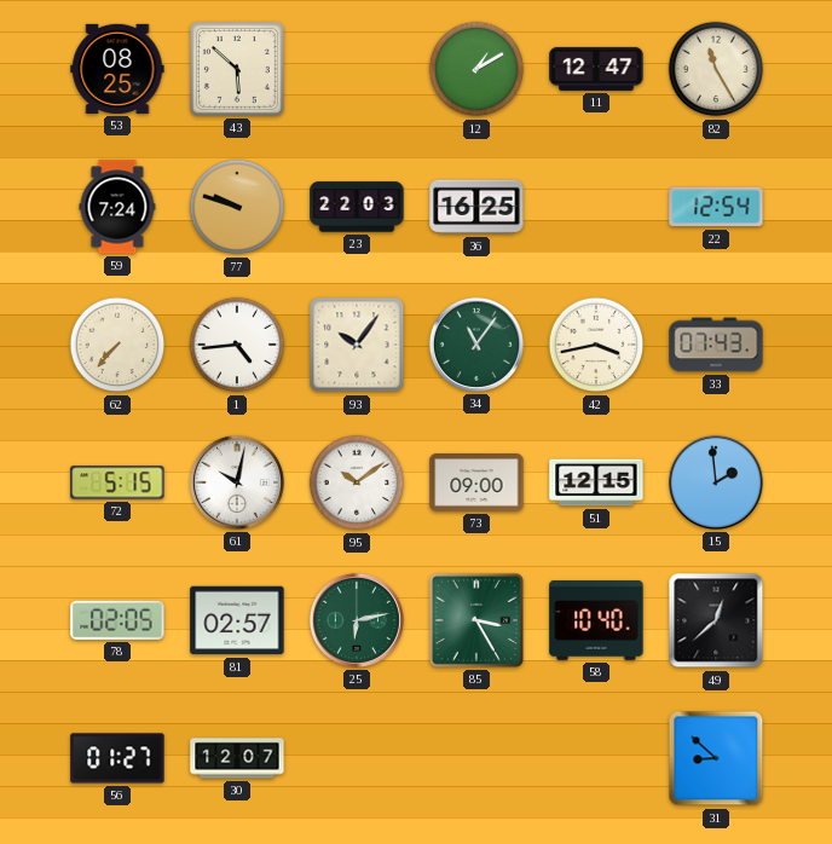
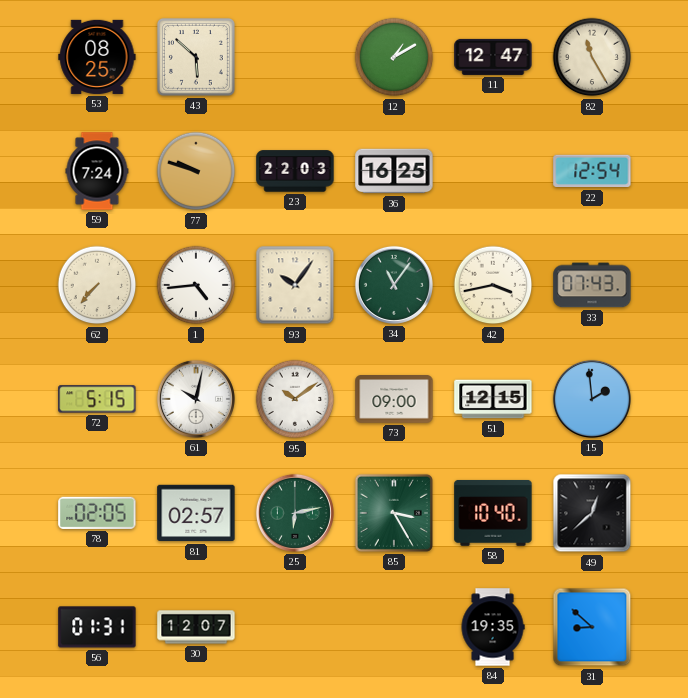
56: 01:27 -> 01:31
84: none -> 19:35
